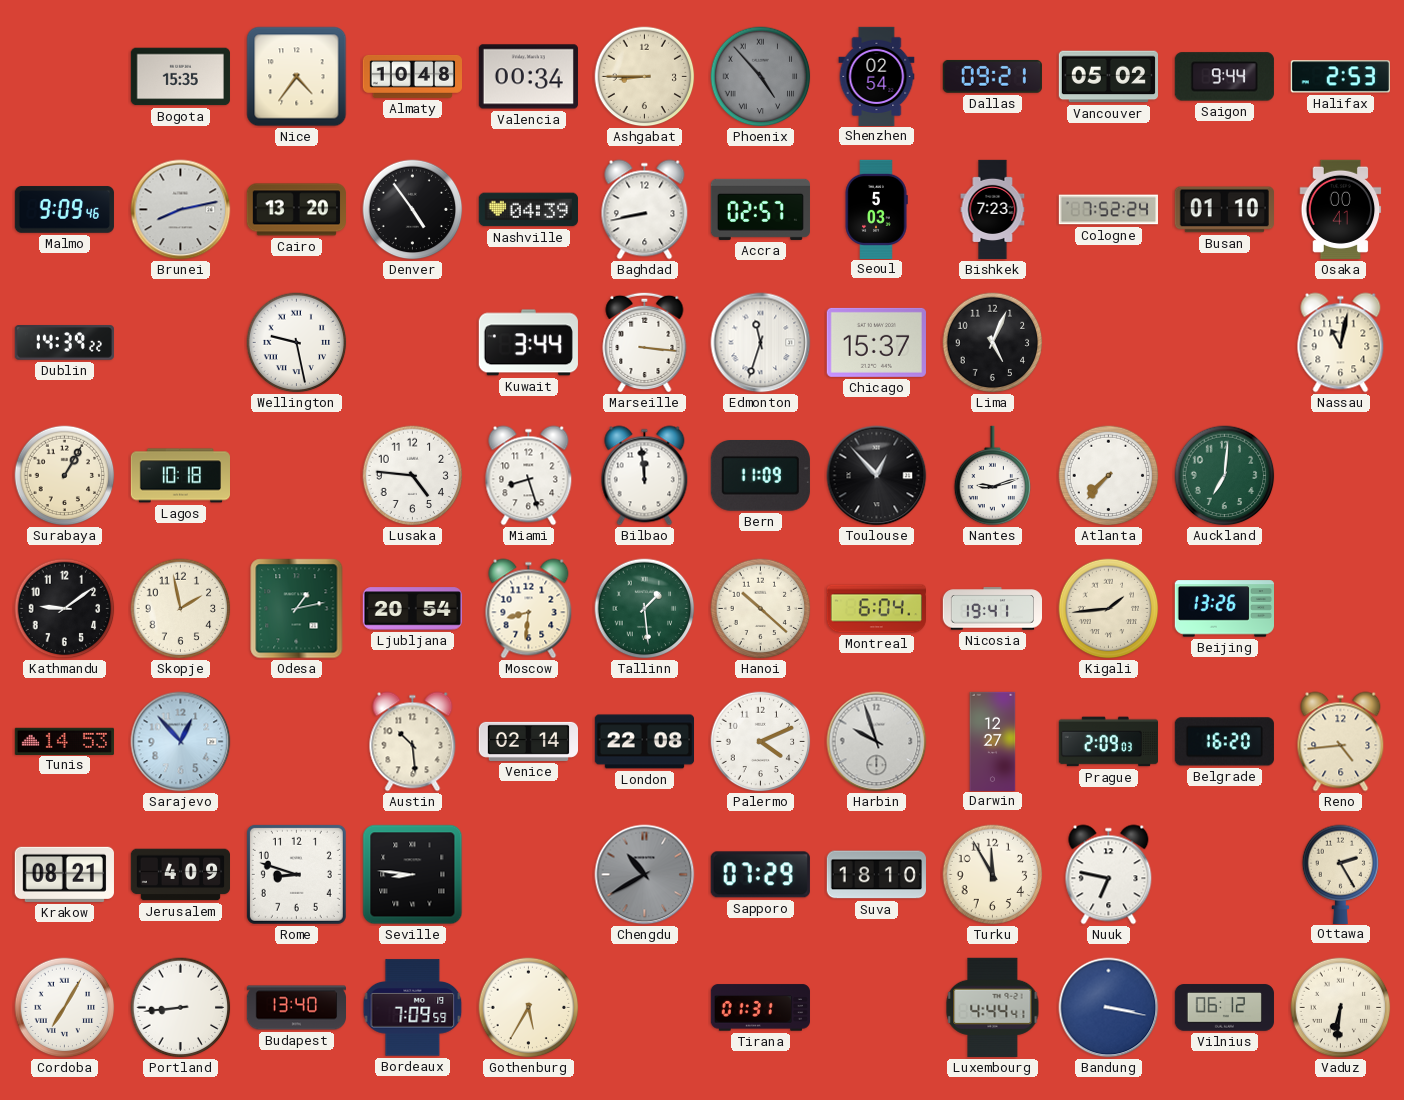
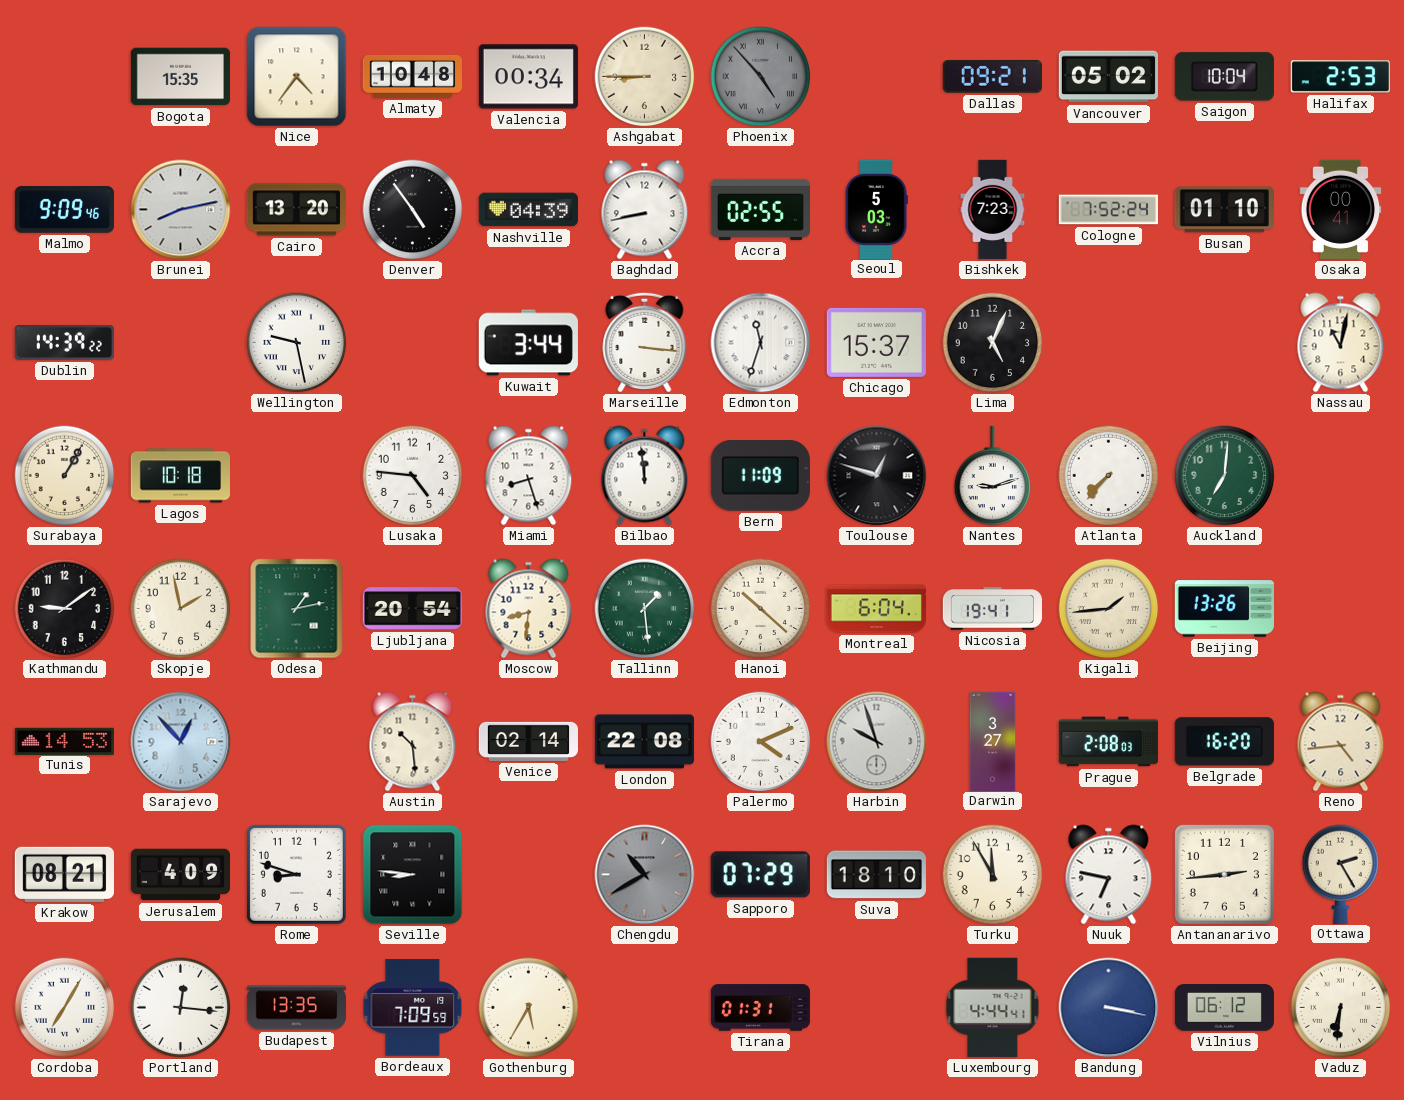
Shenzhen: 02:54 -> none
Saigon: 9:44 -> 10:04
Accra: 02:57 -> 02:55
Toulouse: 12:53 -> 12:48
Darwin: 12:27 -> 3:27
Prague: 2:09 -> 2:08
Antananarivo: none -> 2:44
Portland: 8:44 -> 12:16
Budapest: 13:40 -> 13:35
